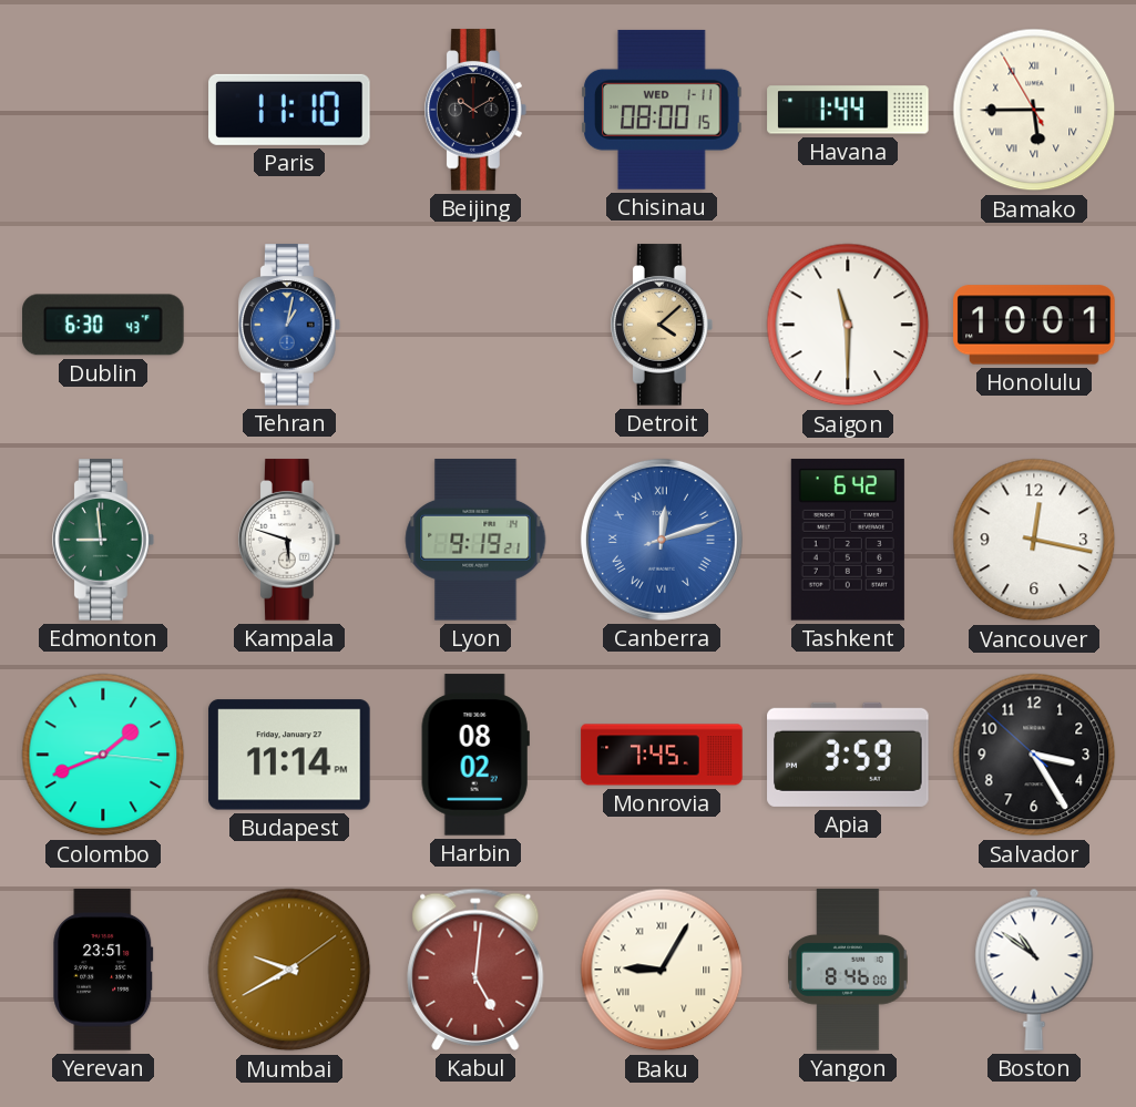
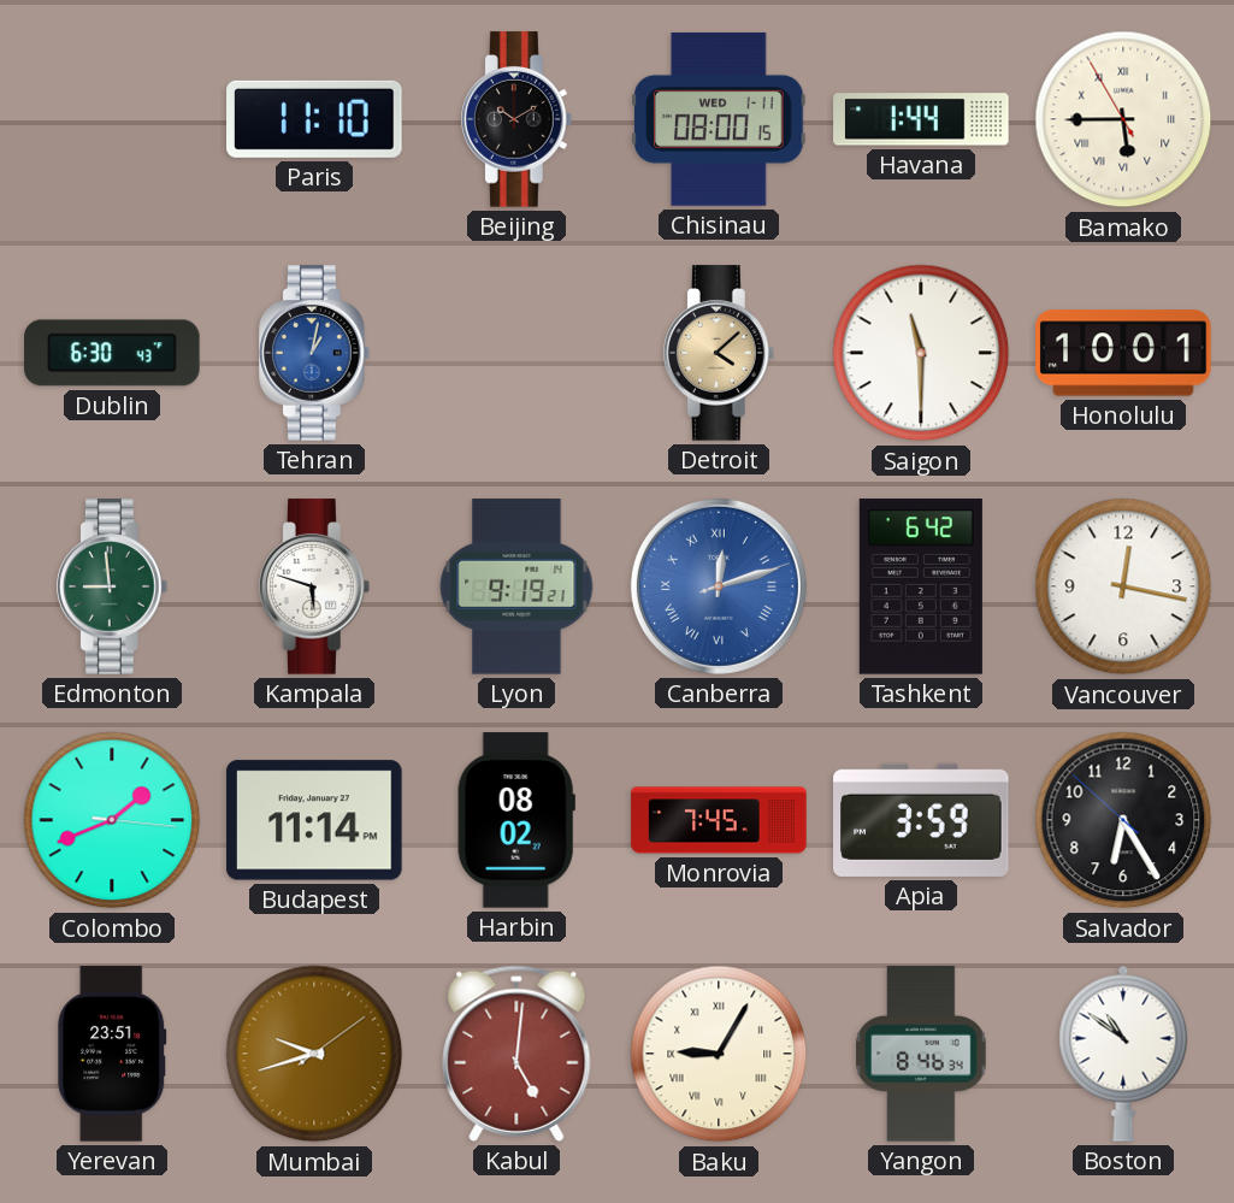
Salvador: 3:24 -> 6:24
Mumbai: 9:40 -> 9:42
Yangon: 8:46:00 -> 8:46:34
